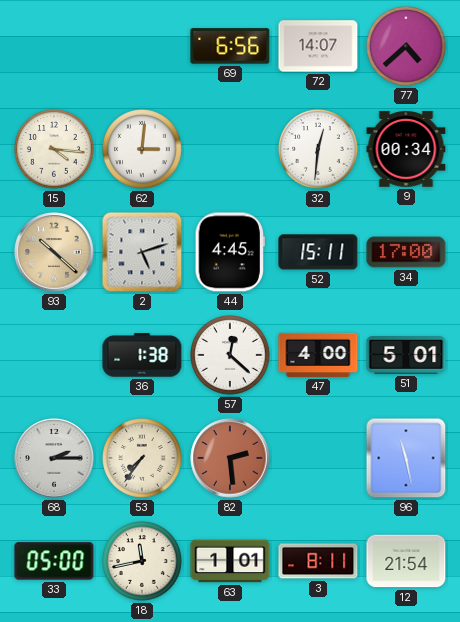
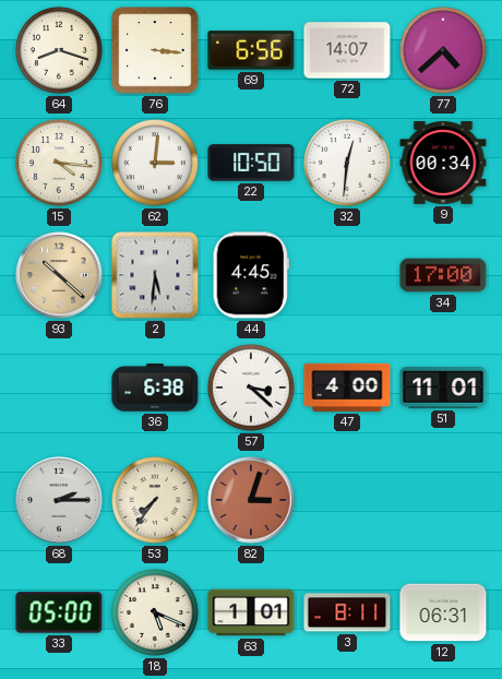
64: none -> 8:18
76: none -> 3:16
22: none -> 10:50
2: 5:12 -> 5:31
52: 15:11 -> none
36: 1:38 -> 6:38
57: 12:22 -> 3:22
51: 5:01 -> 11:01
82: 2:29 -> 3:03
96: 11:28 -> none
18: 11:43 -> 5:19
12: 21:54 -> 06:31
